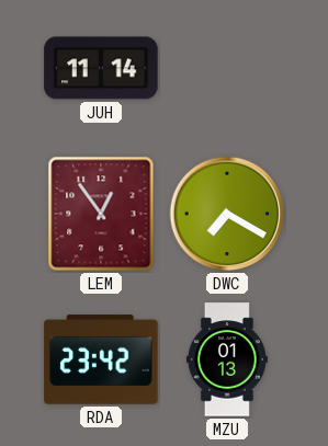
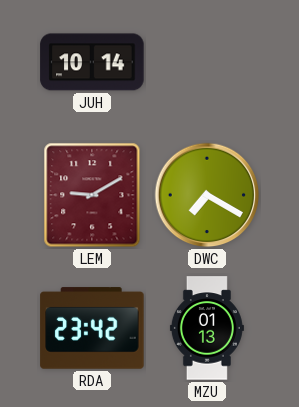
JUH: 11:14 -> 10:14
LEM: 12:54 -> 9:10
